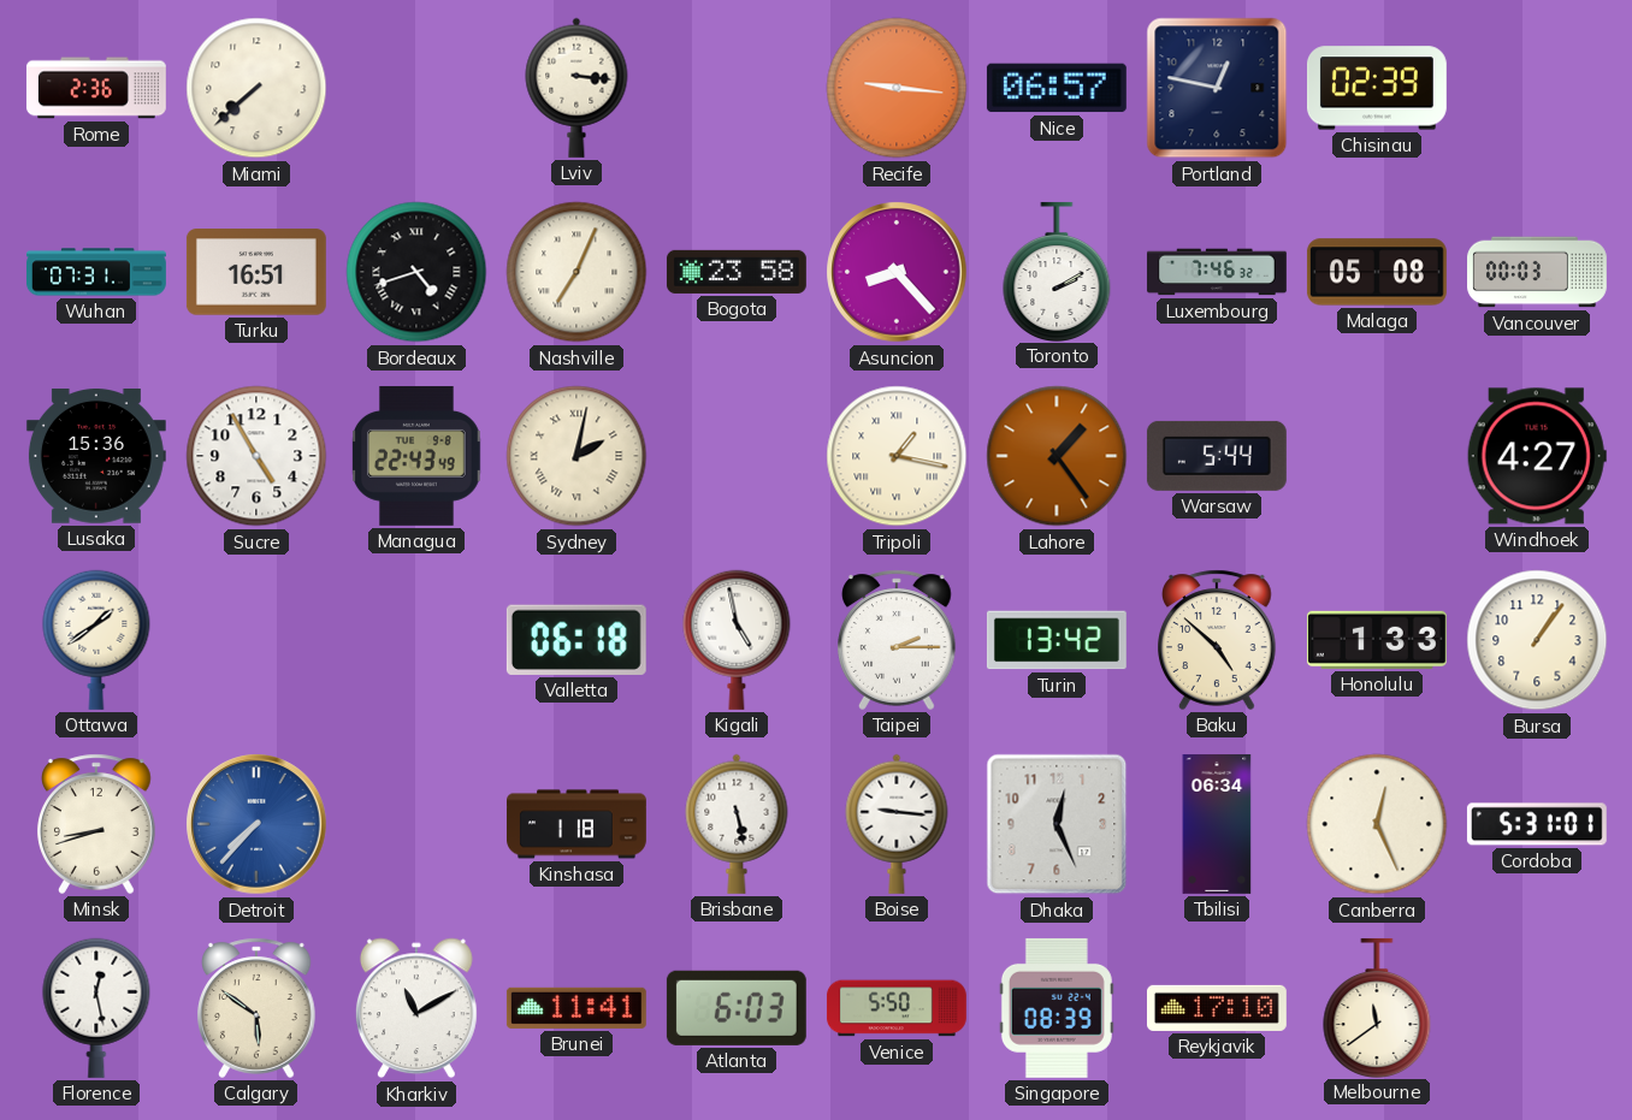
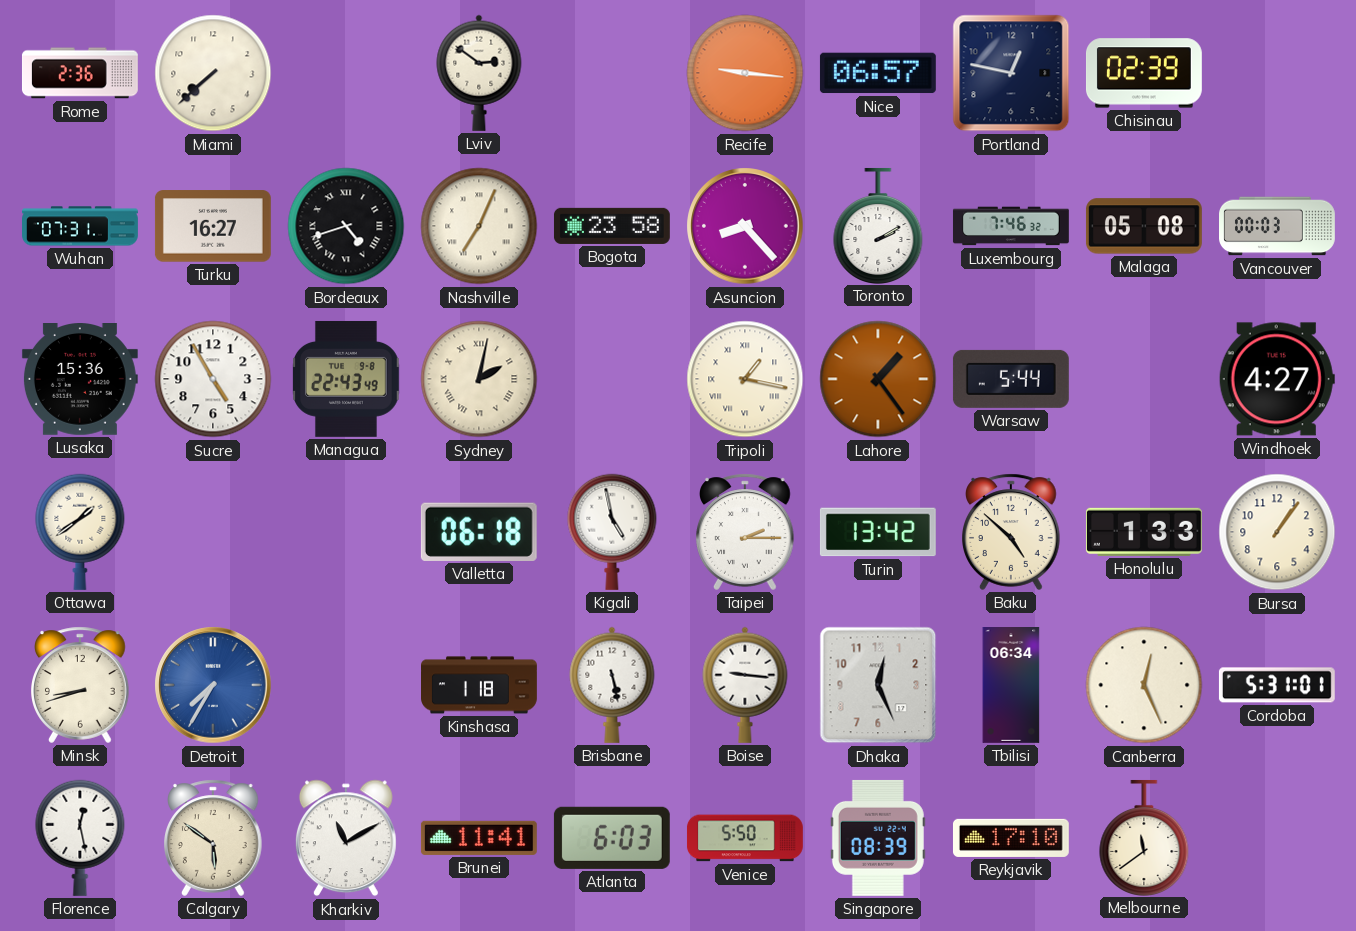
Lviv: 3:16 -> 2:51
Turku: 16:51 -> 16:27
Detroit: 7:37 -> 7:35
